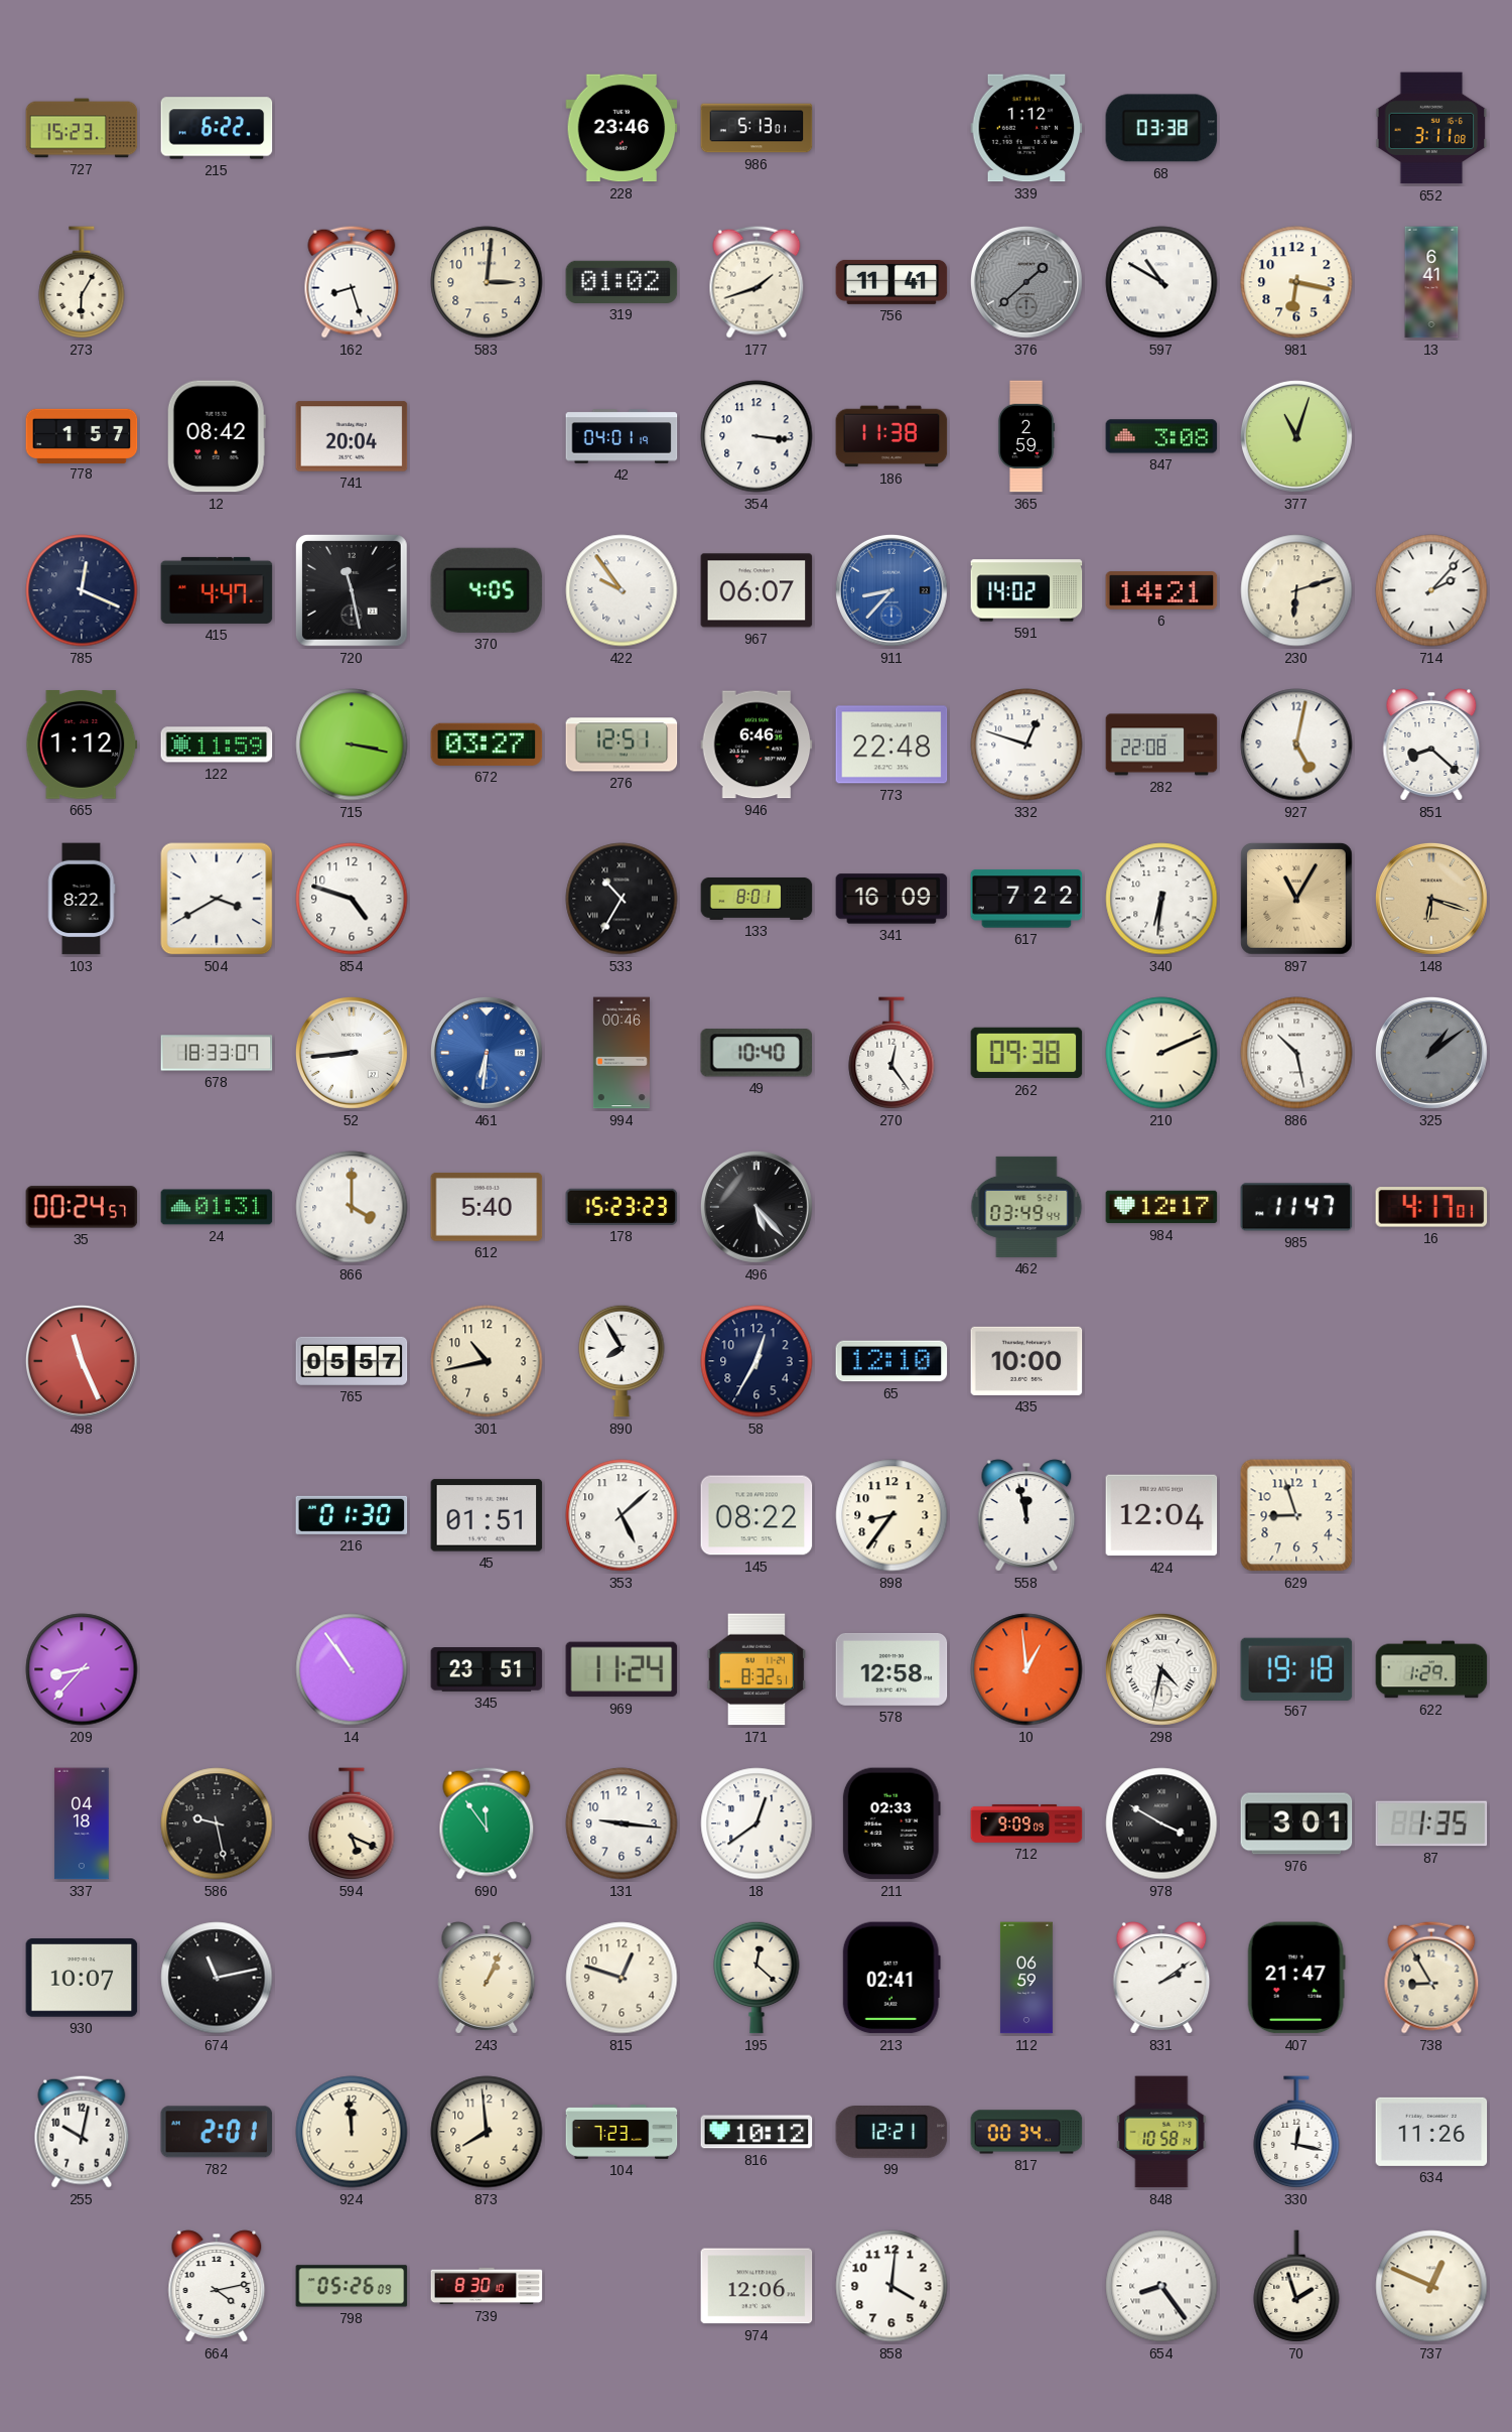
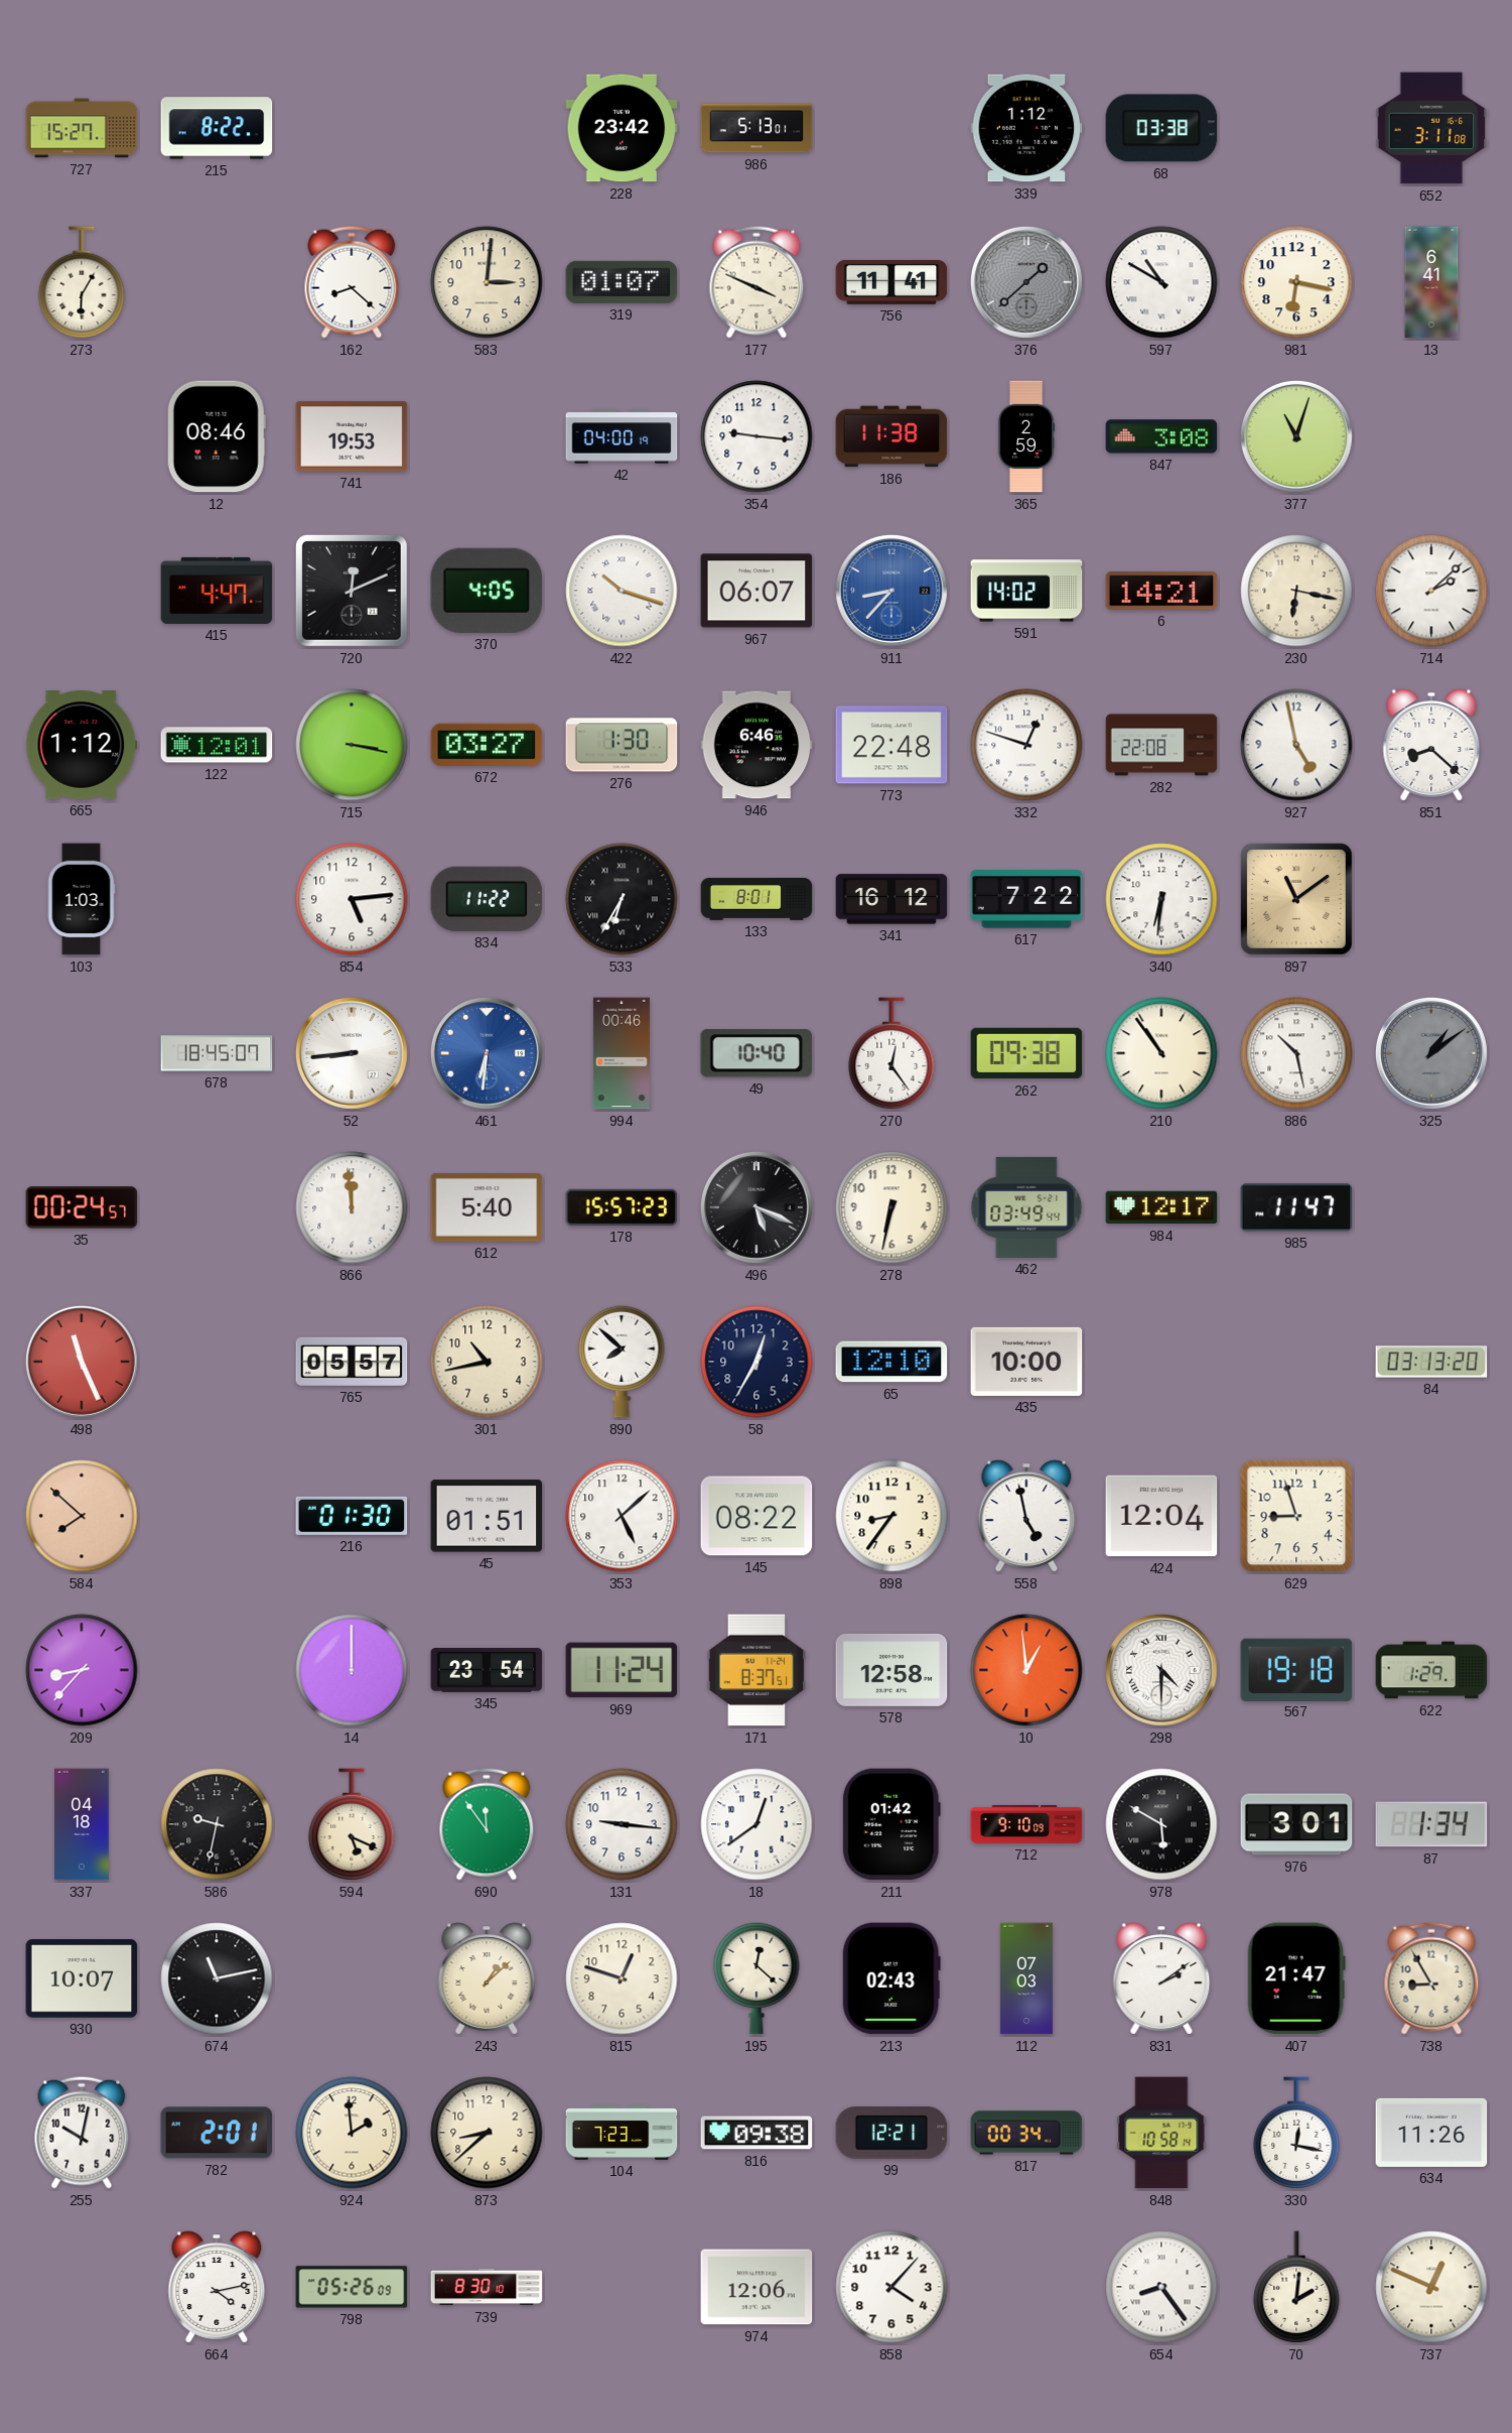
727: 15:23 -> 15:27
215: 6:22 -> 8:22
228: 23:46 -> 23:42
162: 8:27 -> 8:22
319: 01:02 -> 01:07
177: 1:42 -> 3:49
778: 1:57 -> none
12: 08:42 -> 08:46
741: 20:04 -> 19:53
42: 04:01 -> 04:00
354: 3:16 -> 9:16
785: 12:19 -> none
720: 11:28 -> 12:11
422: 9:54 -> 10:18
230: 6:12 -> 6:17
714: 2:07 -> 2:08
122: 11:59 -> 12:01
276: 12:51 -> 1:30
927: 5:02 -> 4:58
103: 8:22 -> 1:03
504: 3:40 -> none
854: 4:48 -> 5:14
834: none -> 11:22
533: 10:35 -> 6:35
341: 16:09 -> 16:12
897: 11:05 -> 11:09
148: 6:18 -> none
678: 18:33 -> 18:45
210: 2:11 -> 10:54
24: 01:31 -> none
866: 4:00 -> 11:59
178: 15:23 -> 15:57
496: 5:23 -> 5:19
278: none -> 6:32
16: 4:17 -> none
890: 7:55 -> 7:52
84: none -> 03:13
584: none -> 7:52
558: 11:58 -> 4:58
14: 10:54 -> 12:00
345: 23:51 -> 23:54
171: 8:32 -> 8:37
298: 4:32 -> 4:30
586: 9:28 -> 9:32
211: 02:33 -> 01:42
712: 9:09 -> 9:10
978: 3:50 -> 5:50
87: 1:35 -> 1:34
243: 1:04 -> 1:08
213: 02:41 -> 02:43
112: 06:59 -> 07:03
924: 11:59 -> 1:59
873: 7:59 -> 8:38
816: 10:12 -> 09:38
858: 4:01 -> 4:07
70: 1:57 -> 2:01
